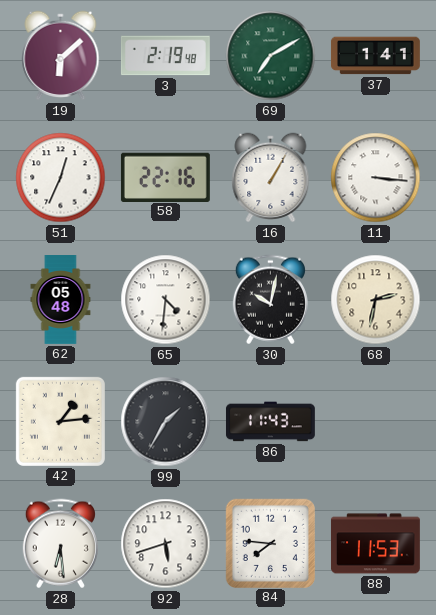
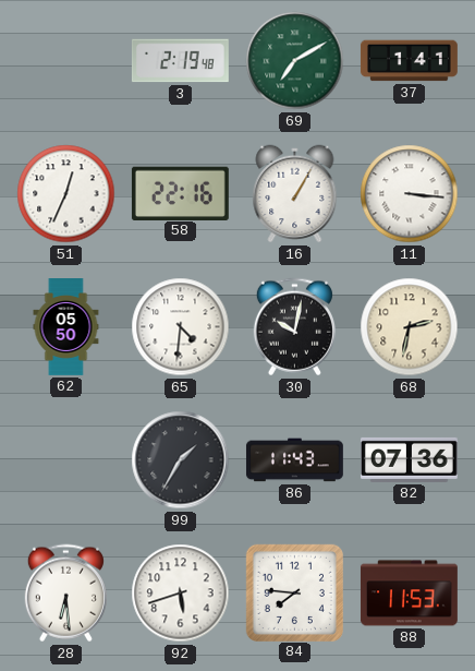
19: 6:08 -> none
62: 05:48 -> 05:50
42: 1:14 -> none
82: none -> 07:36
